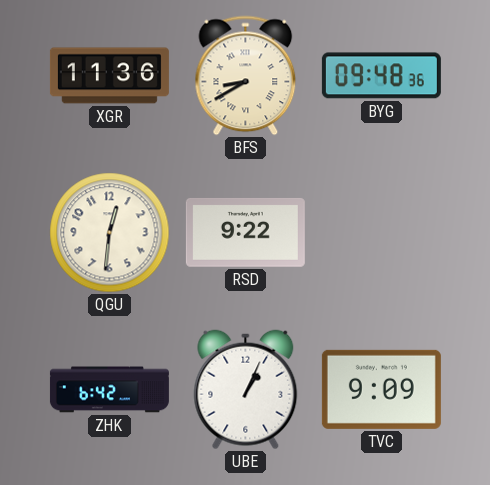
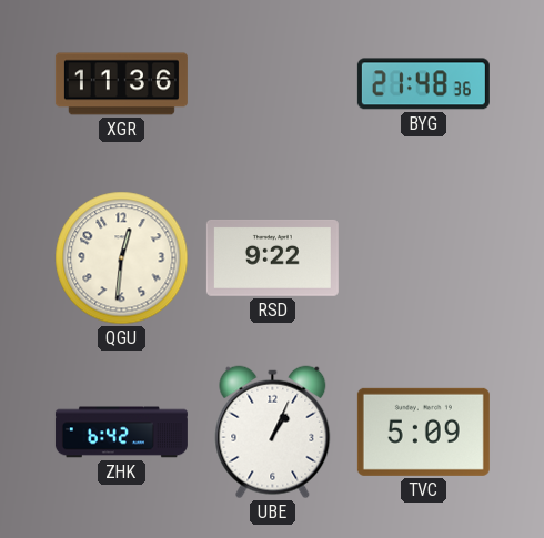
BFS: 8:40 -> none
BYG: 09:48 -> 21:48
TVC: 9:09 -> 5:09
